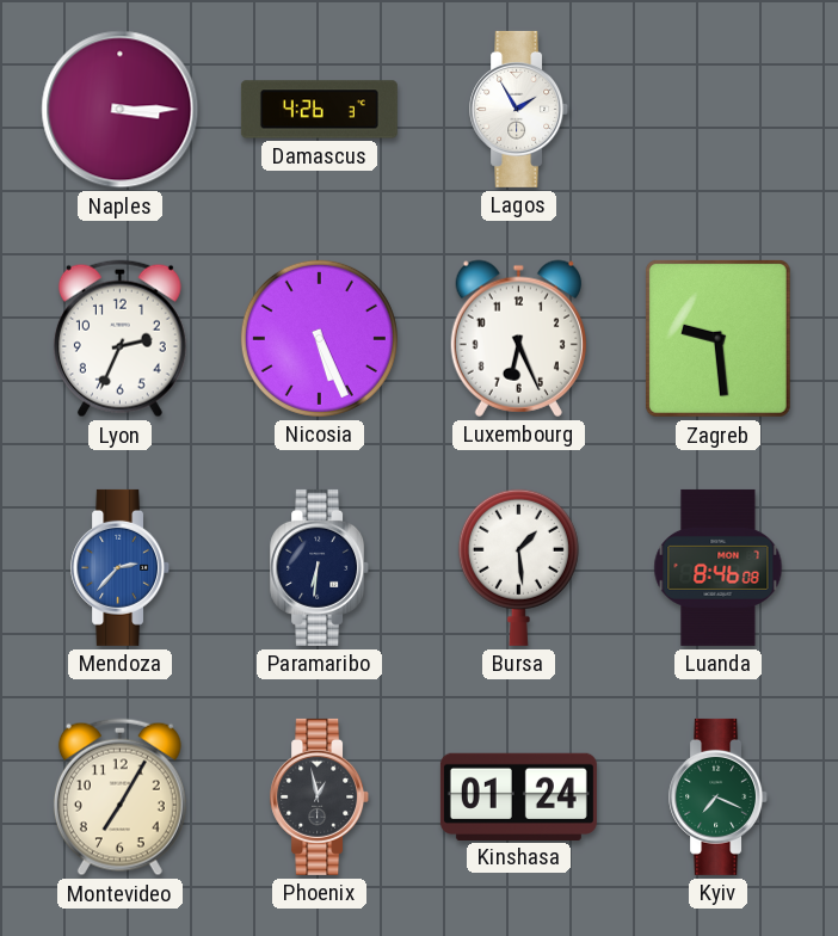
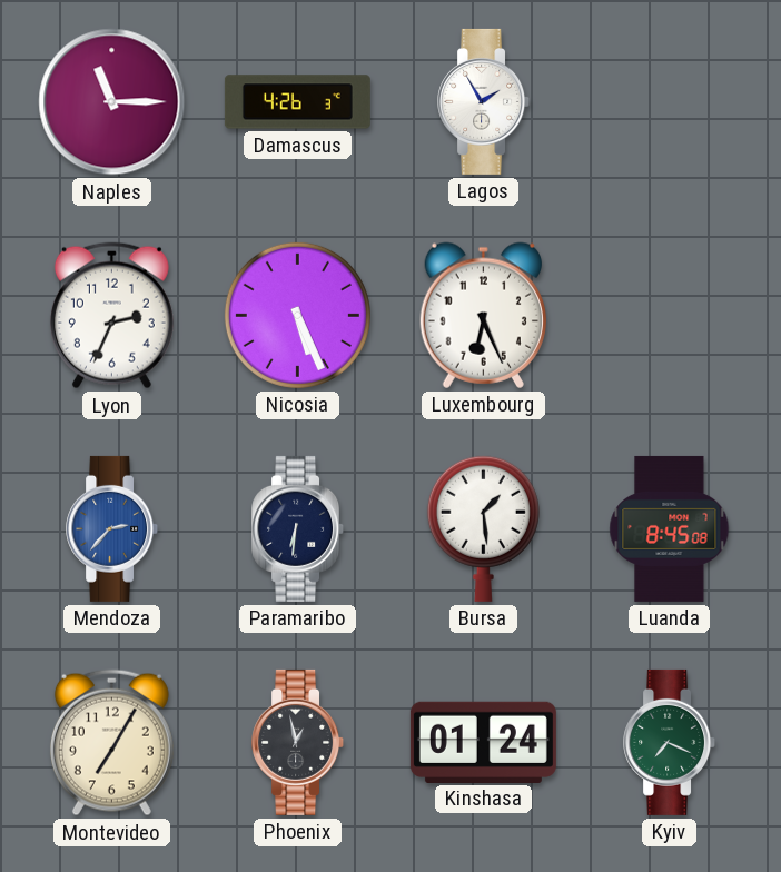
Naples: 3:15 -> 11:15
Zagreb: 9:29 -> none
Luanda: 8:46 -> 8:45
